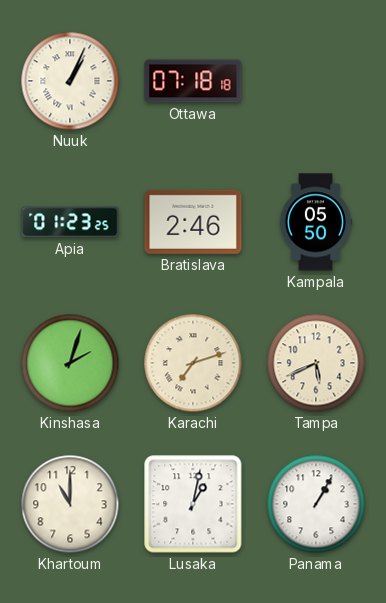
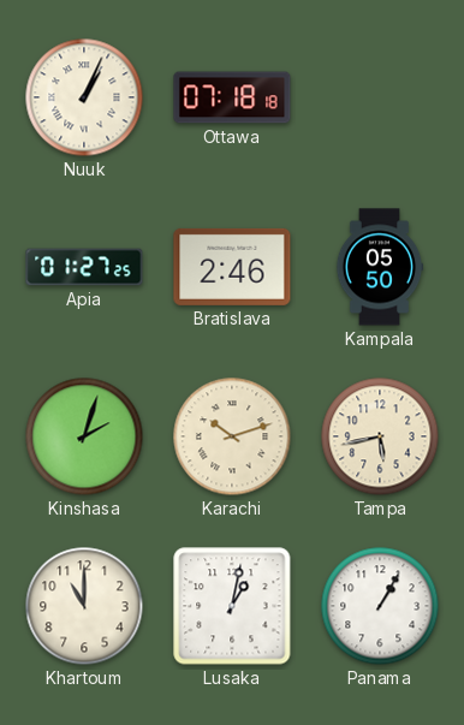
Apia: 01:23 -> 01:27
Karachi: 7:12 -> 10:12
Tampa: 5:41 -> 5:43
